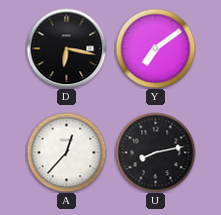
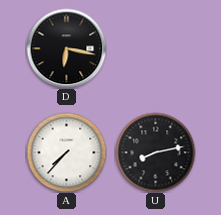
Y: 7:09 -> none
A: 12:37 -> 7:37
